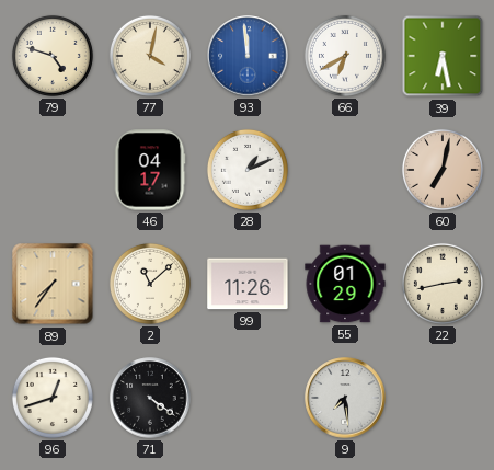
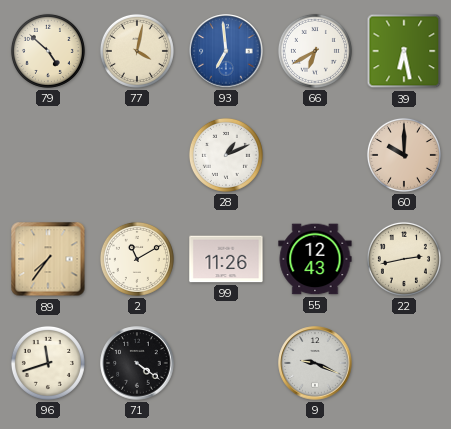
79: 4:48 -> 4:52
93: 11:59 -> 6:59
46: 04:17 -> none
60: 7:02 -> 10:00
2: 11:08 -> 11:10
55: 01:29 -> 12:43
96: 12:42 -> 11:42
9: 7:29 -> 9:19
